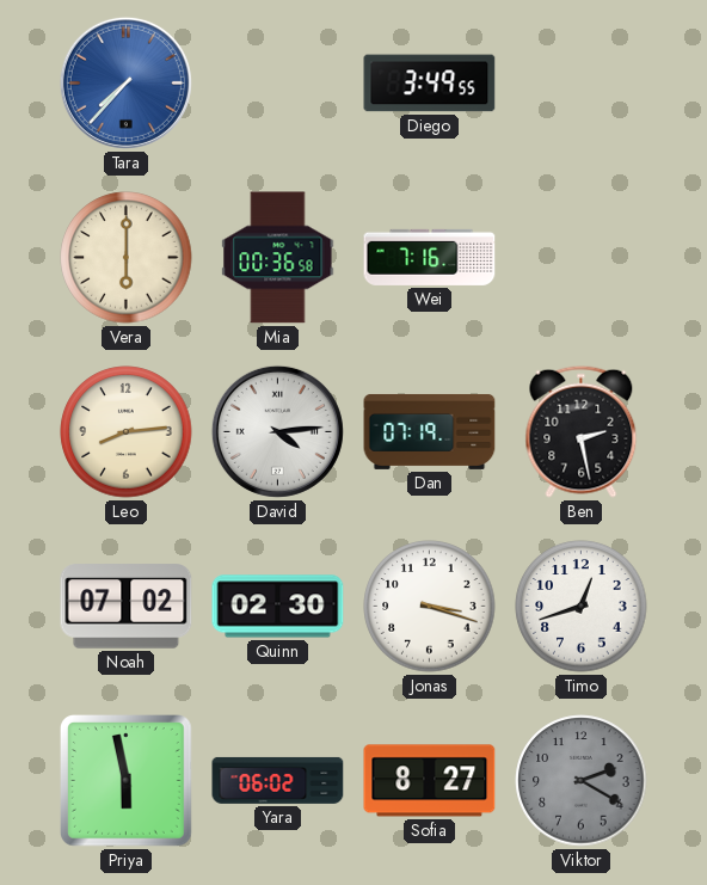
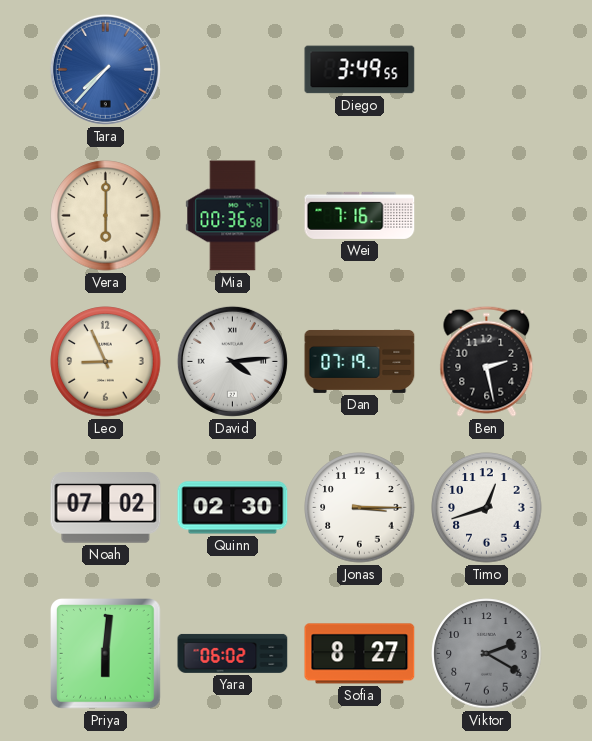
Leo: 8:14 -> 8:56
Jonas: 3:18 -> 3:15
Priya: 5:58 -> 6:01
